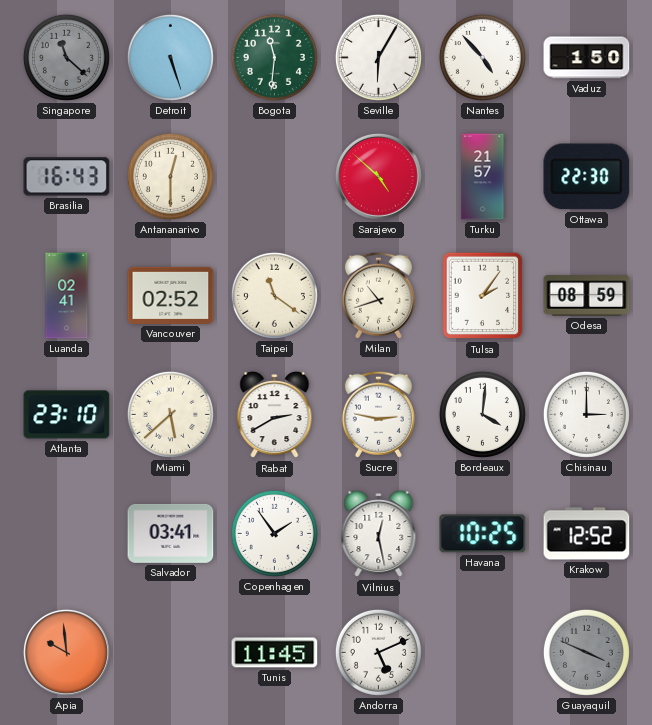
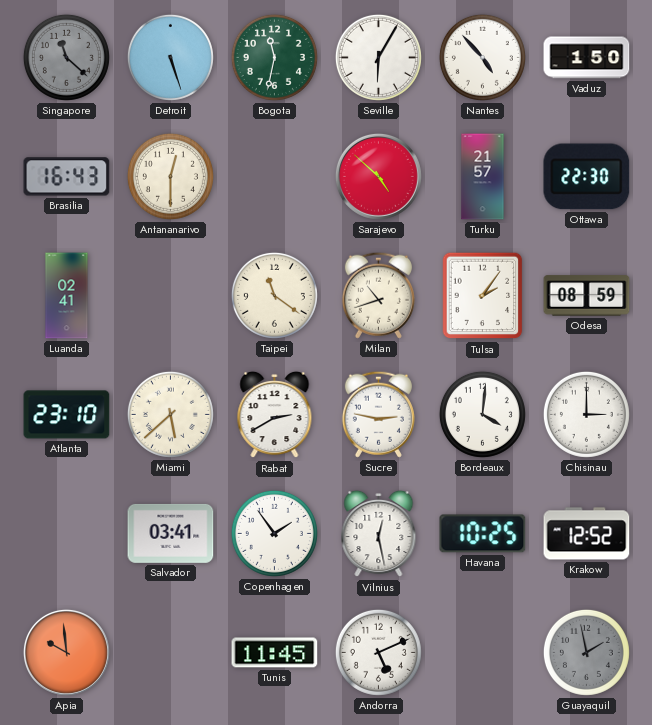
Bogota: 11:31 -> 11:32
Vancouver: 02:52 -> none
Guayaquil: 3:49 -> 1:58
